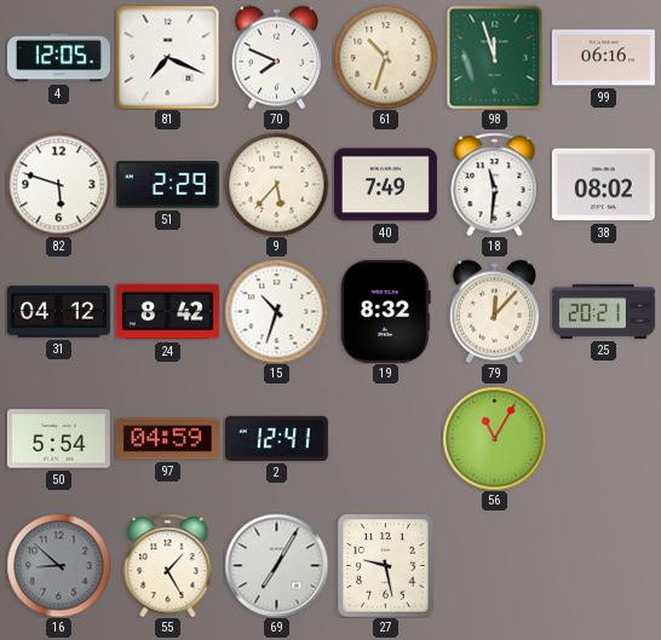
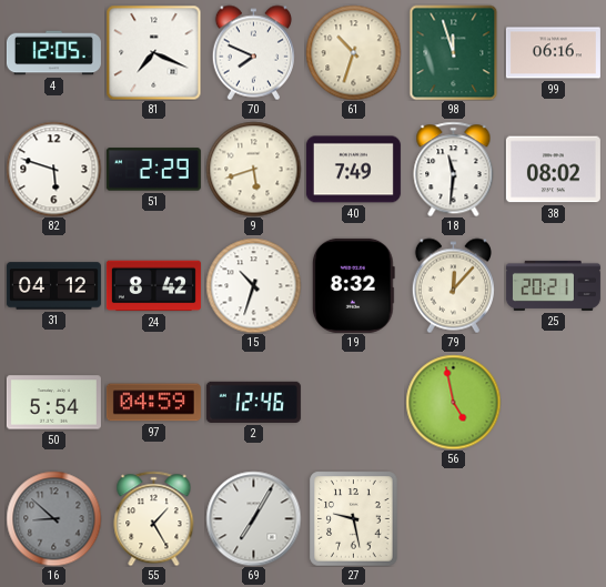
9: 5:37 -> 5:42
2: 12:41 -> 12:46
56: 11:05 -> 4:58
